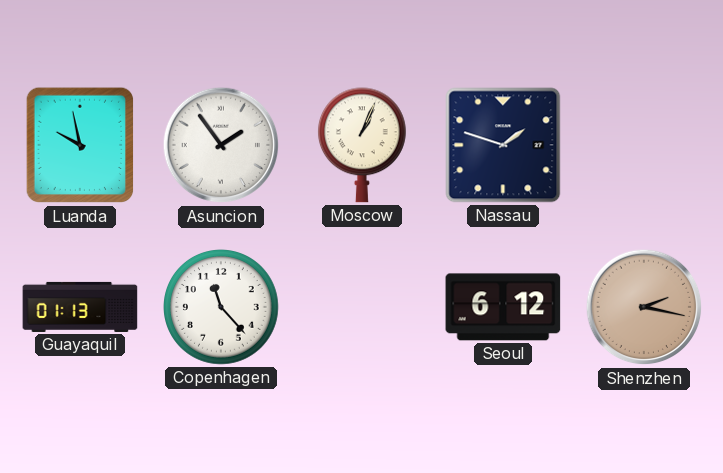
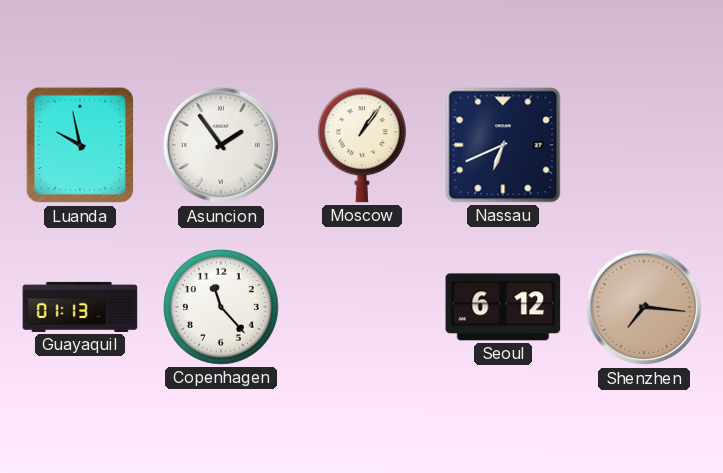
Moscow: 1:04 -> 1:06
Nassau: 1:48 -> 6:41
Shenzhen: 2:17 -> 7:16
